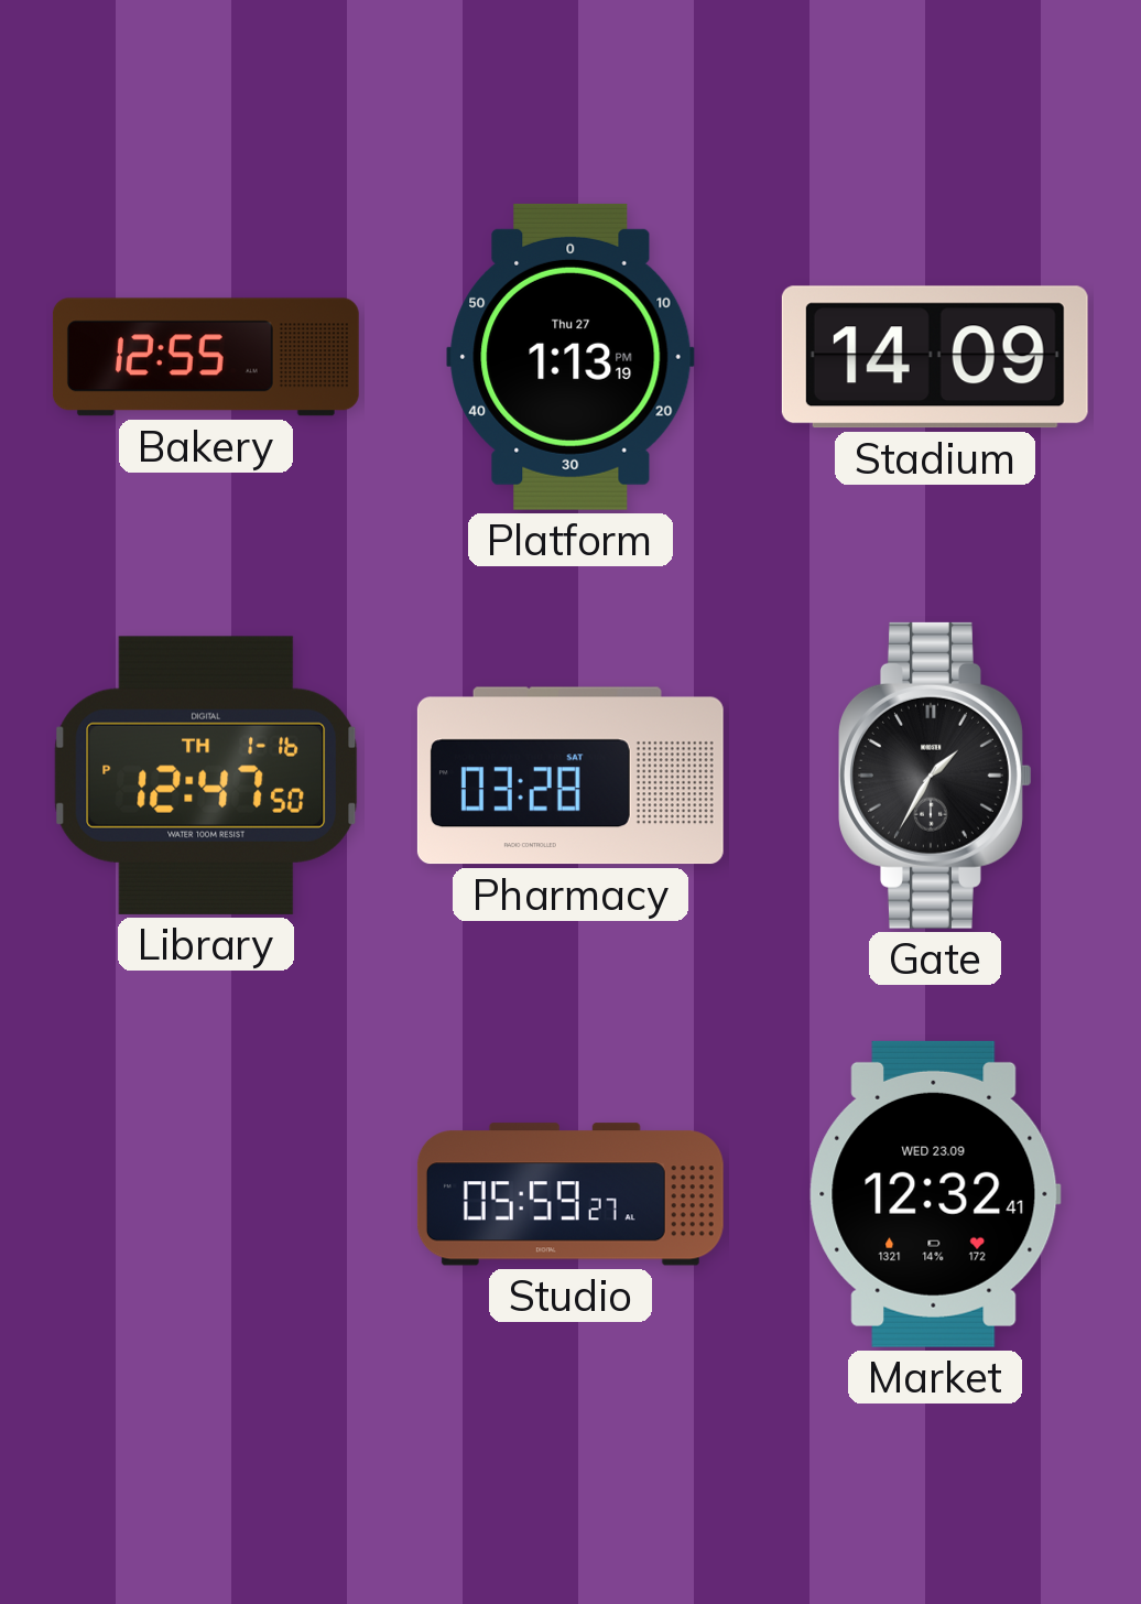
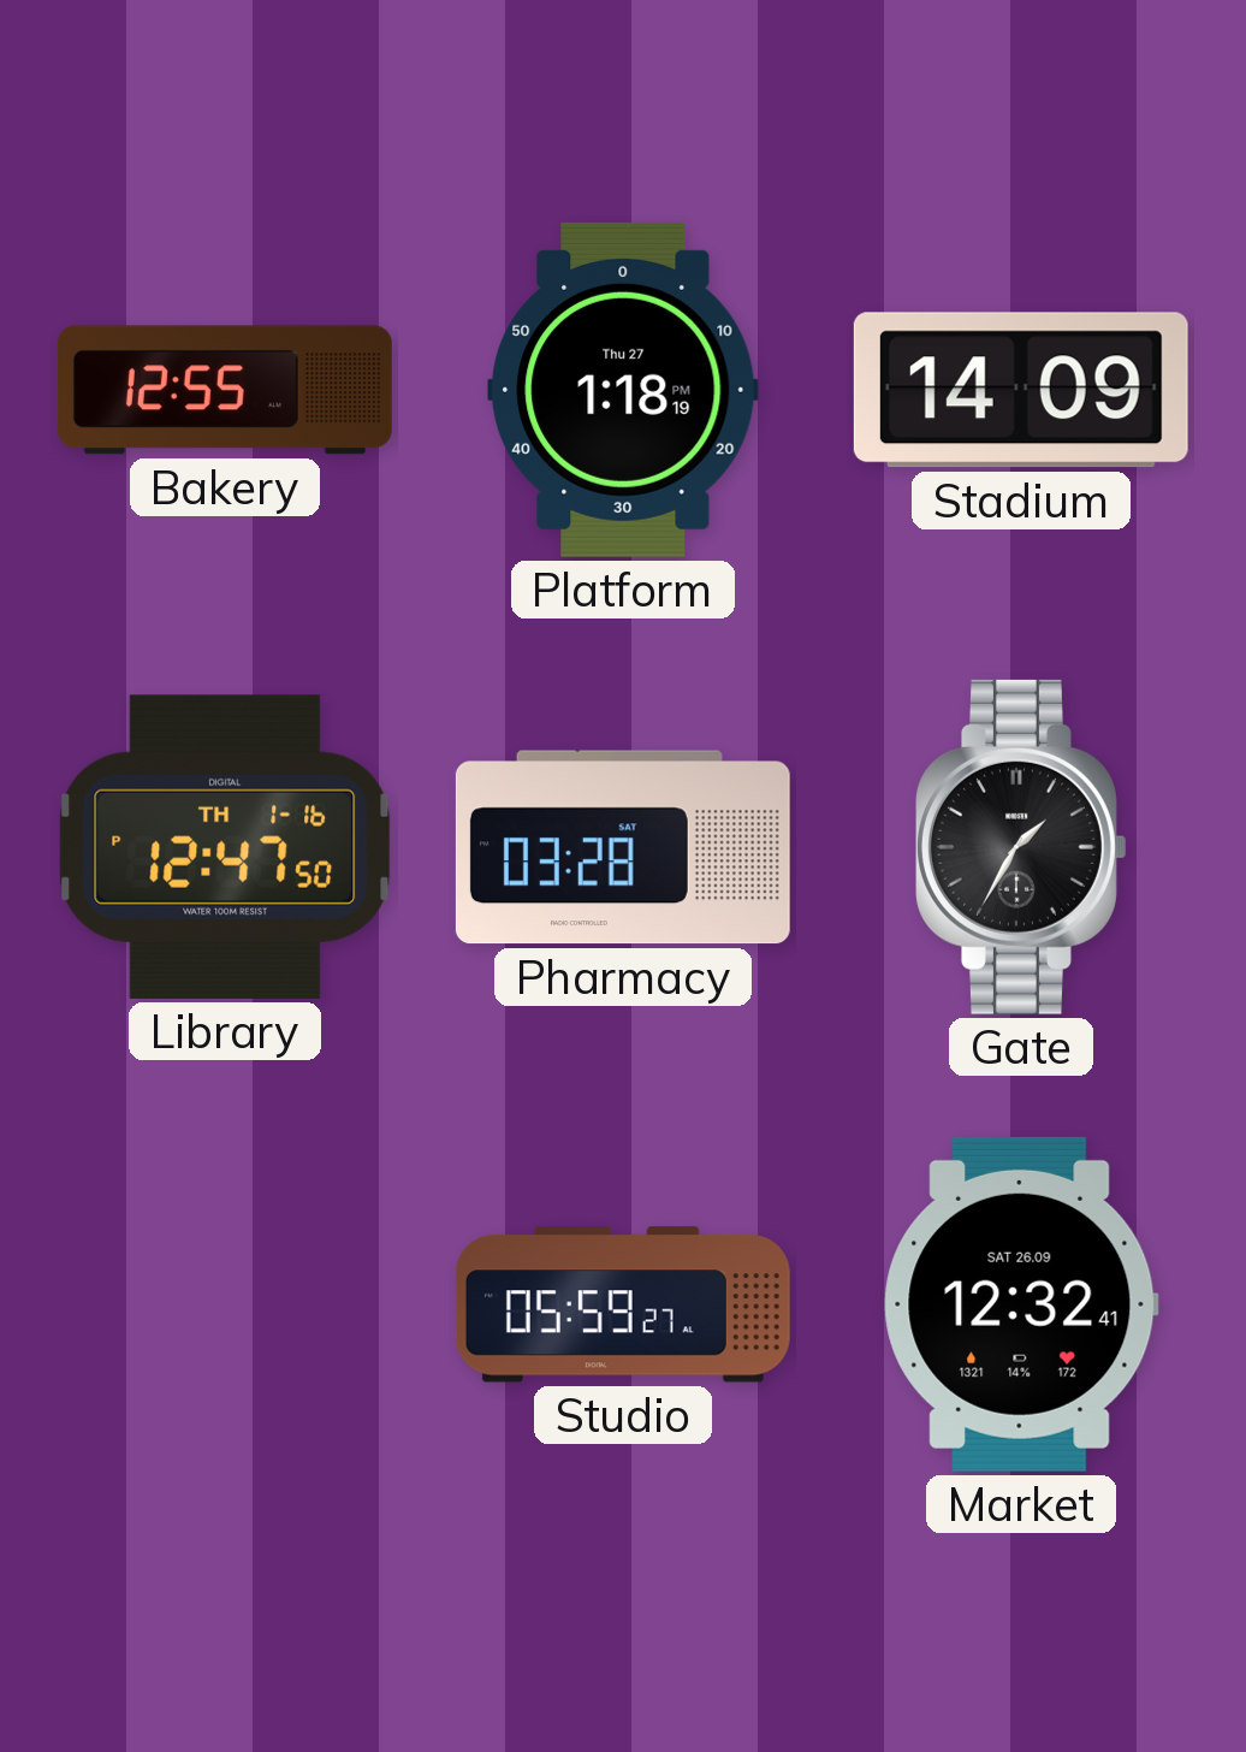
Platform: 1:13 -> 1:18
Market date: WED 23.09 -> SAT 26.09
